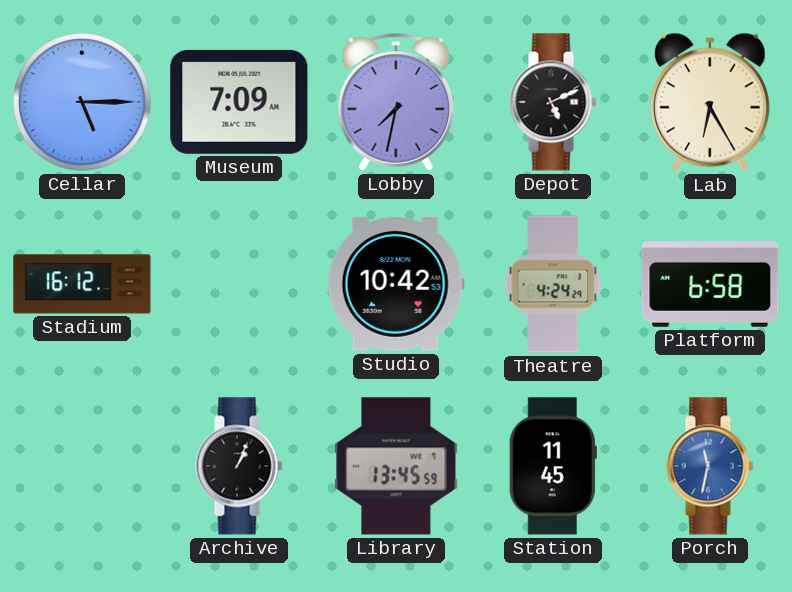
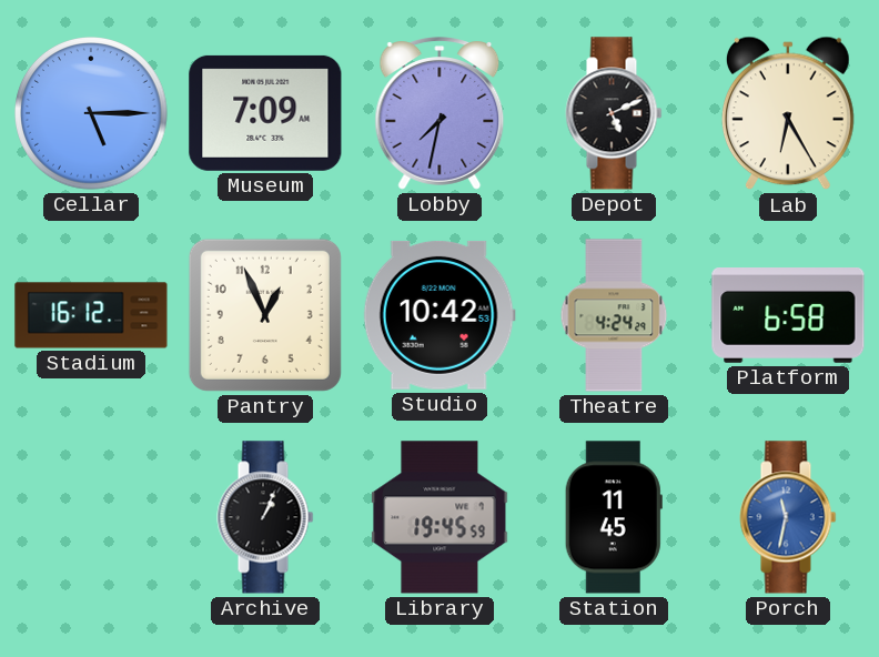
Pantry: none -> 12:56
Library: 13:45 -> 19:45
